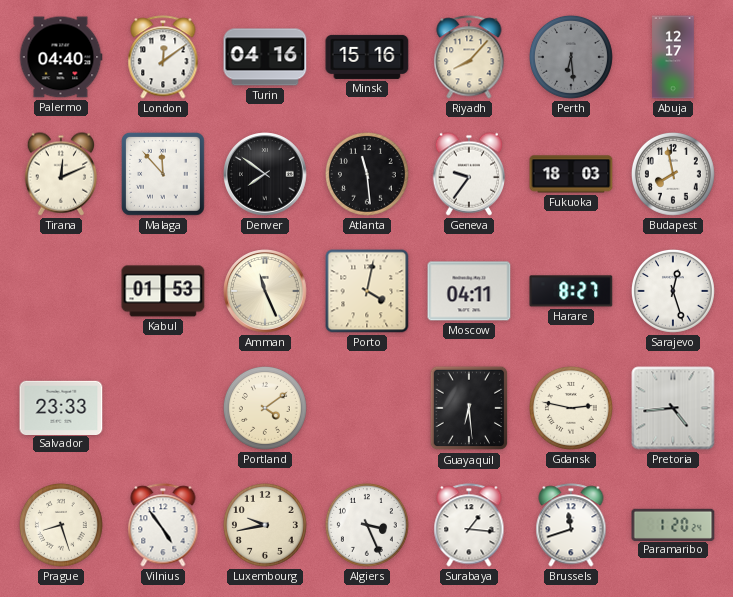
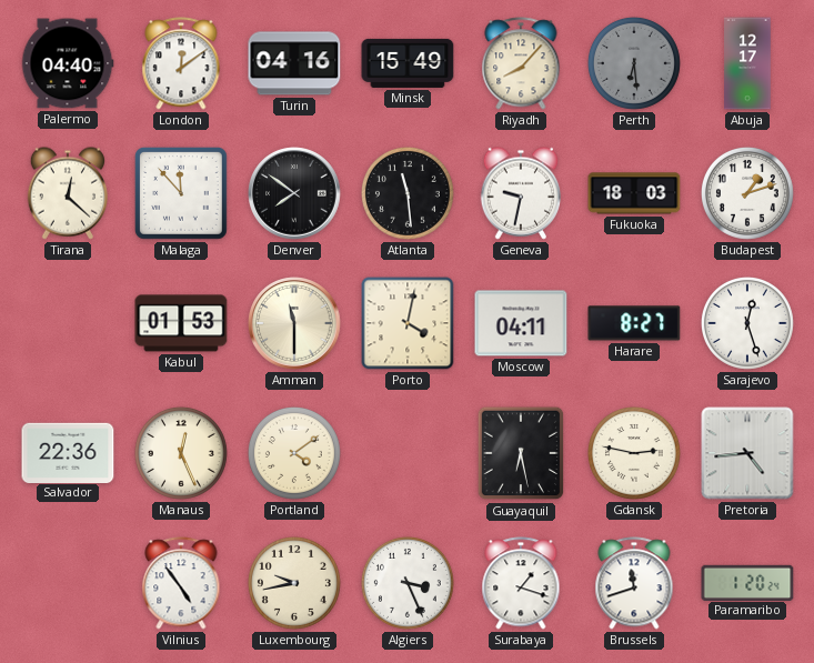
Minsk: 15:16 -> 15:49
Tirana: 12:11 -> 12:22
Geneva: 9:36 -> 9:32
Budapest: 7:58 -> 1:12
Amman: 11:26 -> 11:30
Salvador: 23:33 -> 22:36
Manaus: none -> 12:26
Guayaquil: 6:29 -> 6:28
Prague: 8:27 -> none
Surabaya: 1:16 -> 1:18
